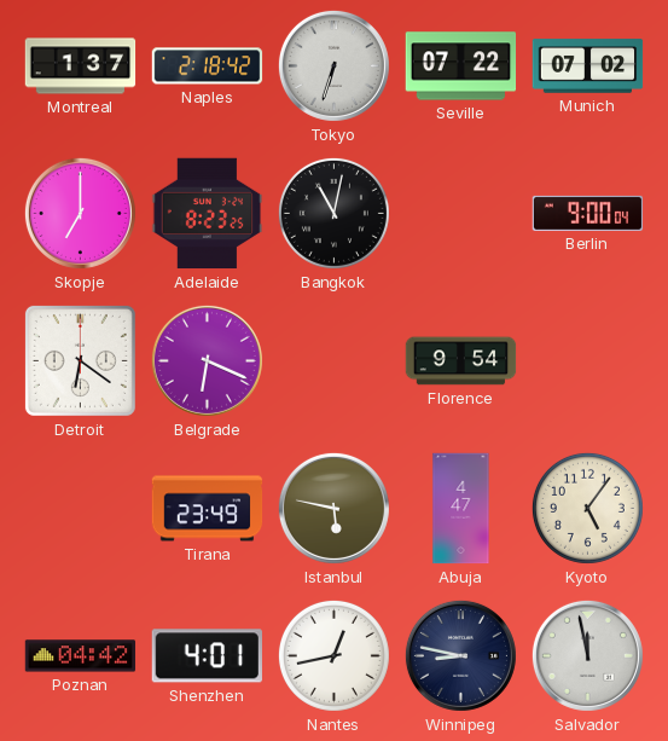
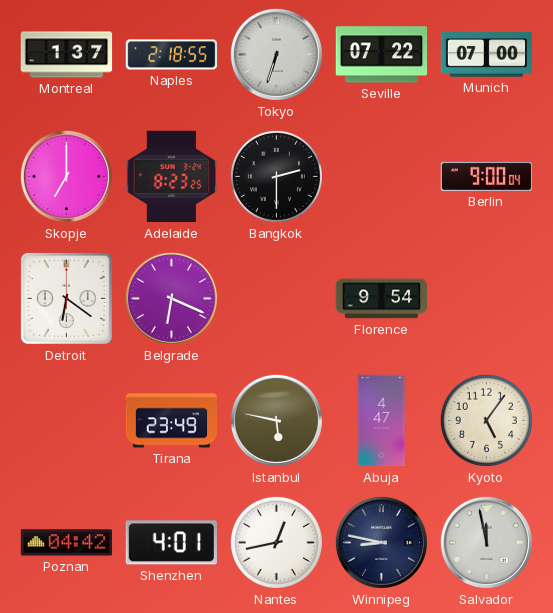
Naples: 2:18:42 -> 2:18:55
Munich: 07:02 -> 07:00
Bangkok: 11:02 -> 2:30
